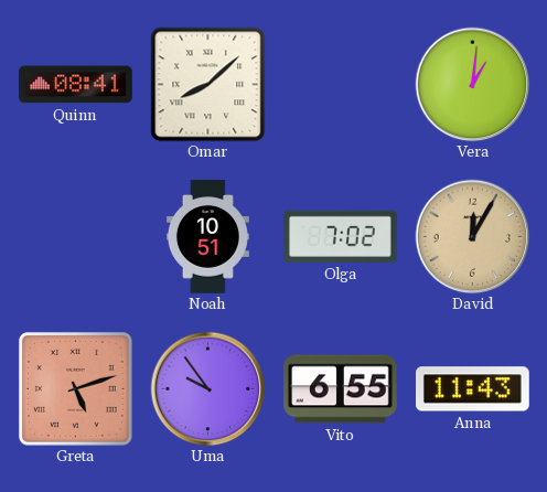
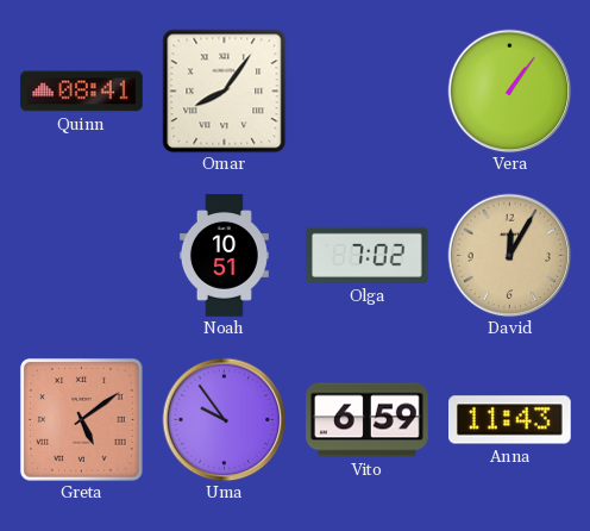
Omar: 8:08 -> 8:06
Vera: 1:01 -> 1:06
Greta: 5:12 -> 5:09
Vito: 6:55 -> 6:59
